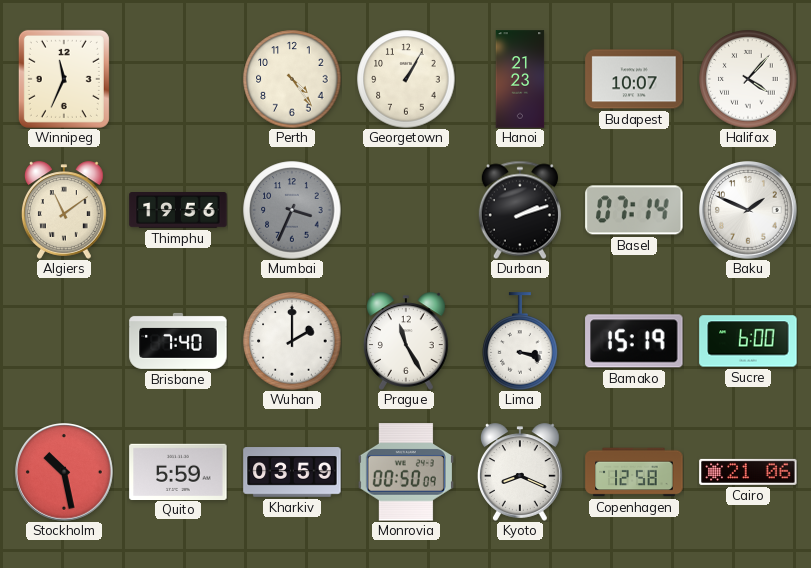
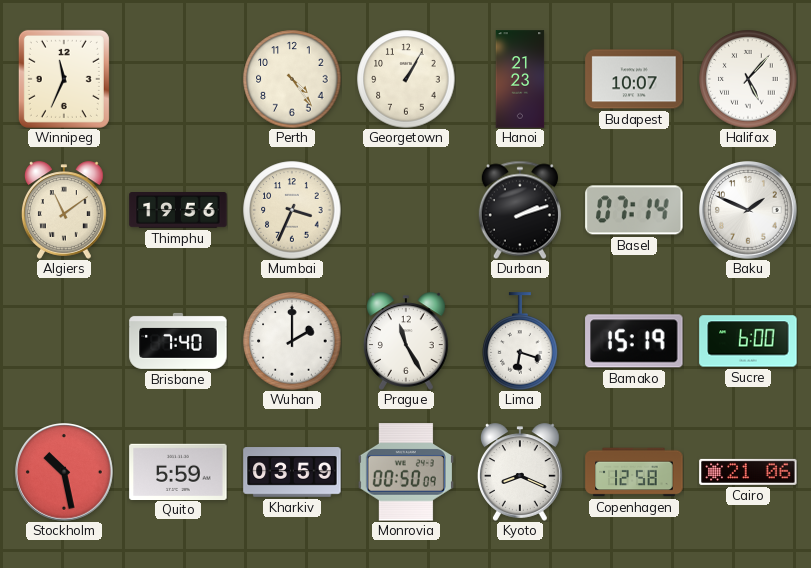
Halifax: 4:07 -> 5:07
Mumbai dial: grey -> cream
Lima: 3:18 -> 6:18
